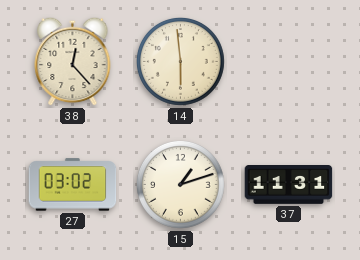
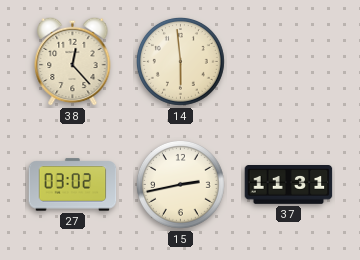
15: 1:12 -> 2:43
